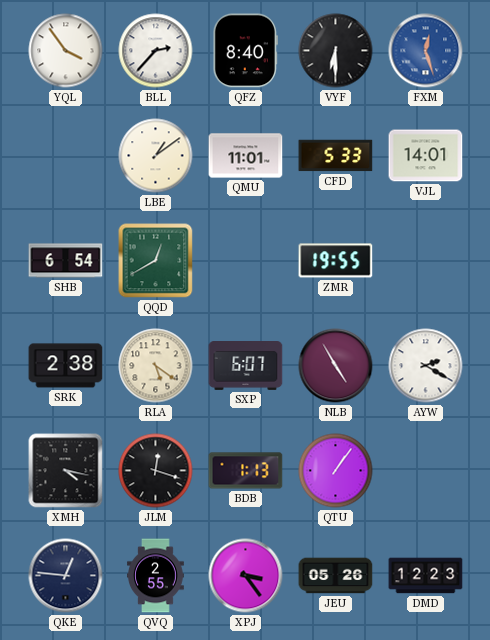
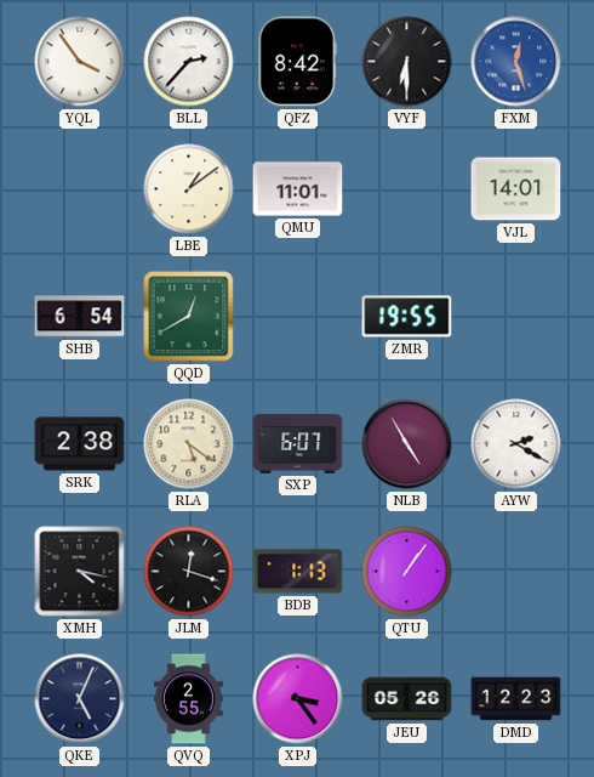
QFZ: 8:40 -> 8:42
CFD: 5:33 -> none
QKE: 12:46 -> 5:04
